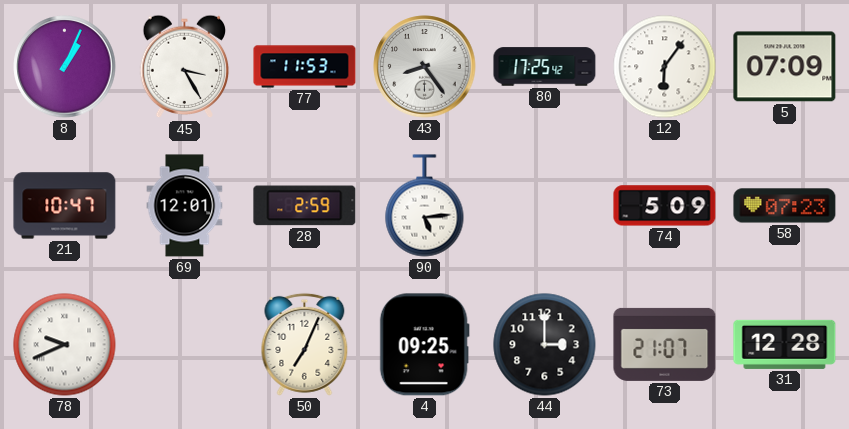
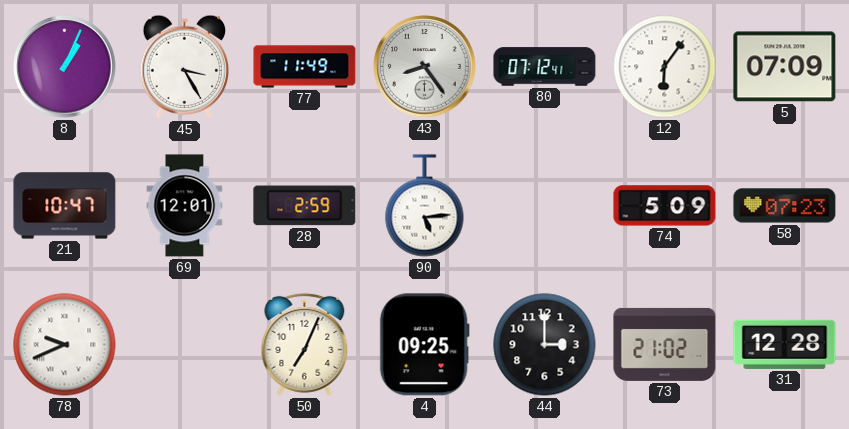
77: 11:53 -> 11:49
80: 17:25 -> 07:12
73: 21:07 -> 21:02
